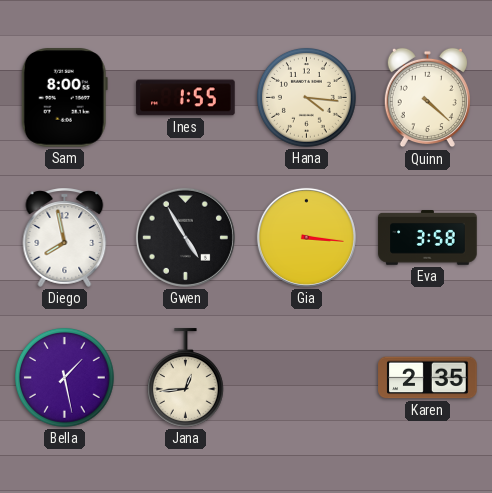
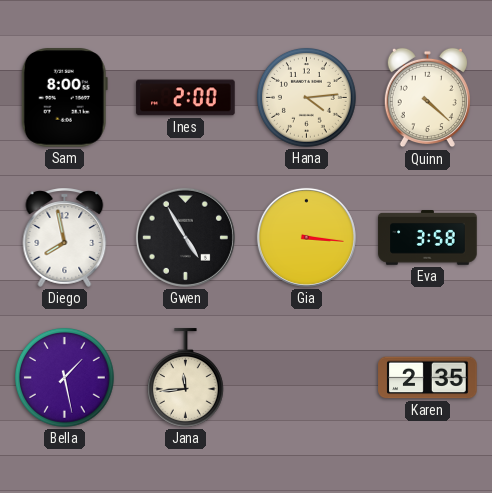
Ines: 1:55 -> 2:00
Hana: 4:16 -> 4:14
Jana: 12:44 -> 11:44
